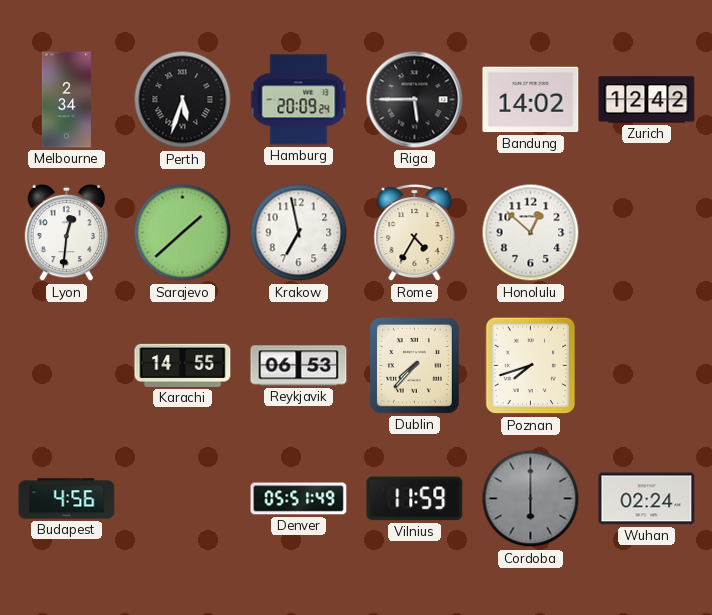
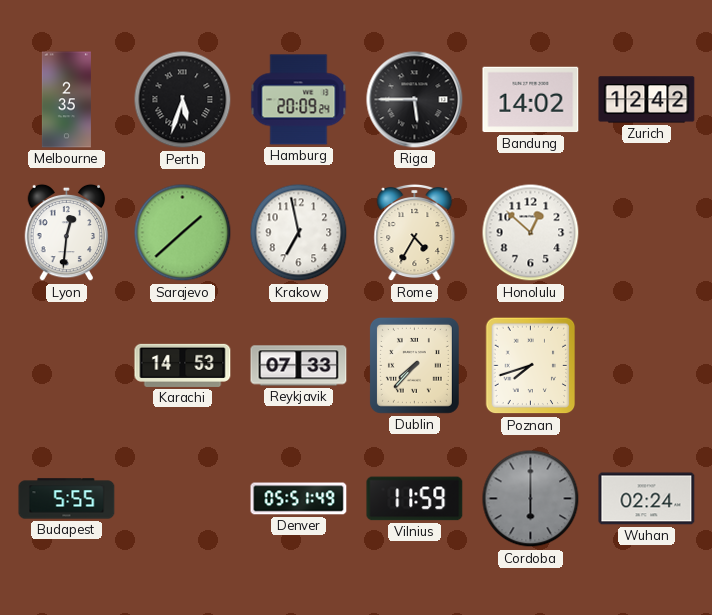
Melbourne: 2:34 -> 2:35
Karachi: 14:55 -> 14:53
Reykjavik: 06:53 -> 07:33
Budapest: 4:56 -> 5:55
